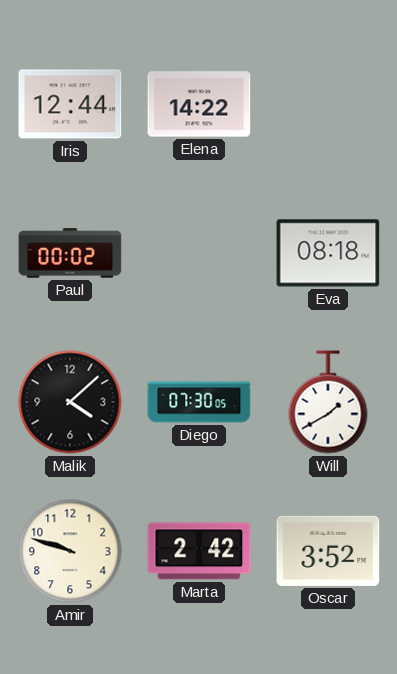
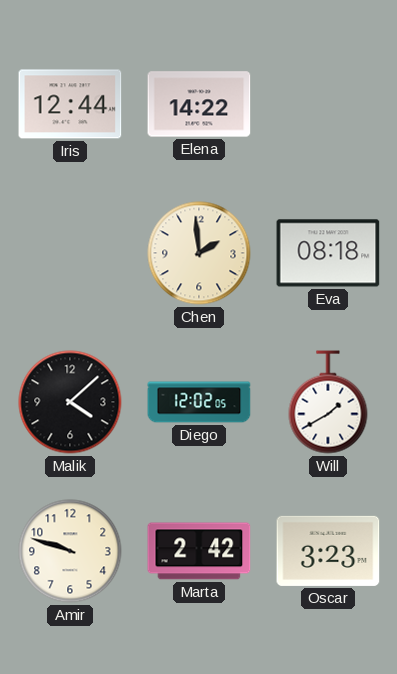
Paul: 00:02 -> none
Chen: none -> 1:59
Diego: 07:30 -> 12:02
Oscar: 3:52 -> 3:23
